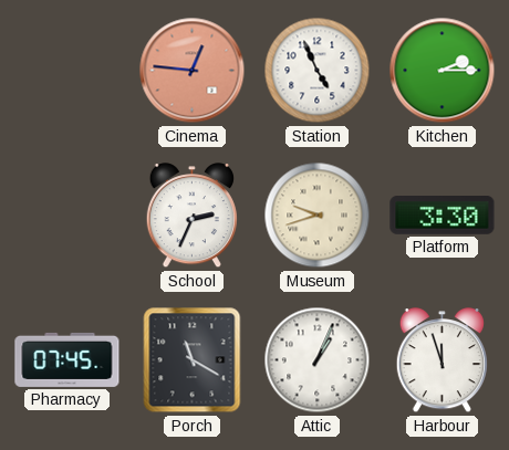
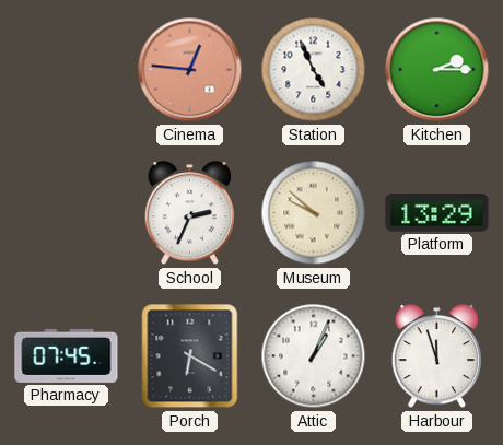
Museum: 9:42 -> 9:52
Platform: 3:30 -> 13:29
Porch: 11:20 -> 6:20
